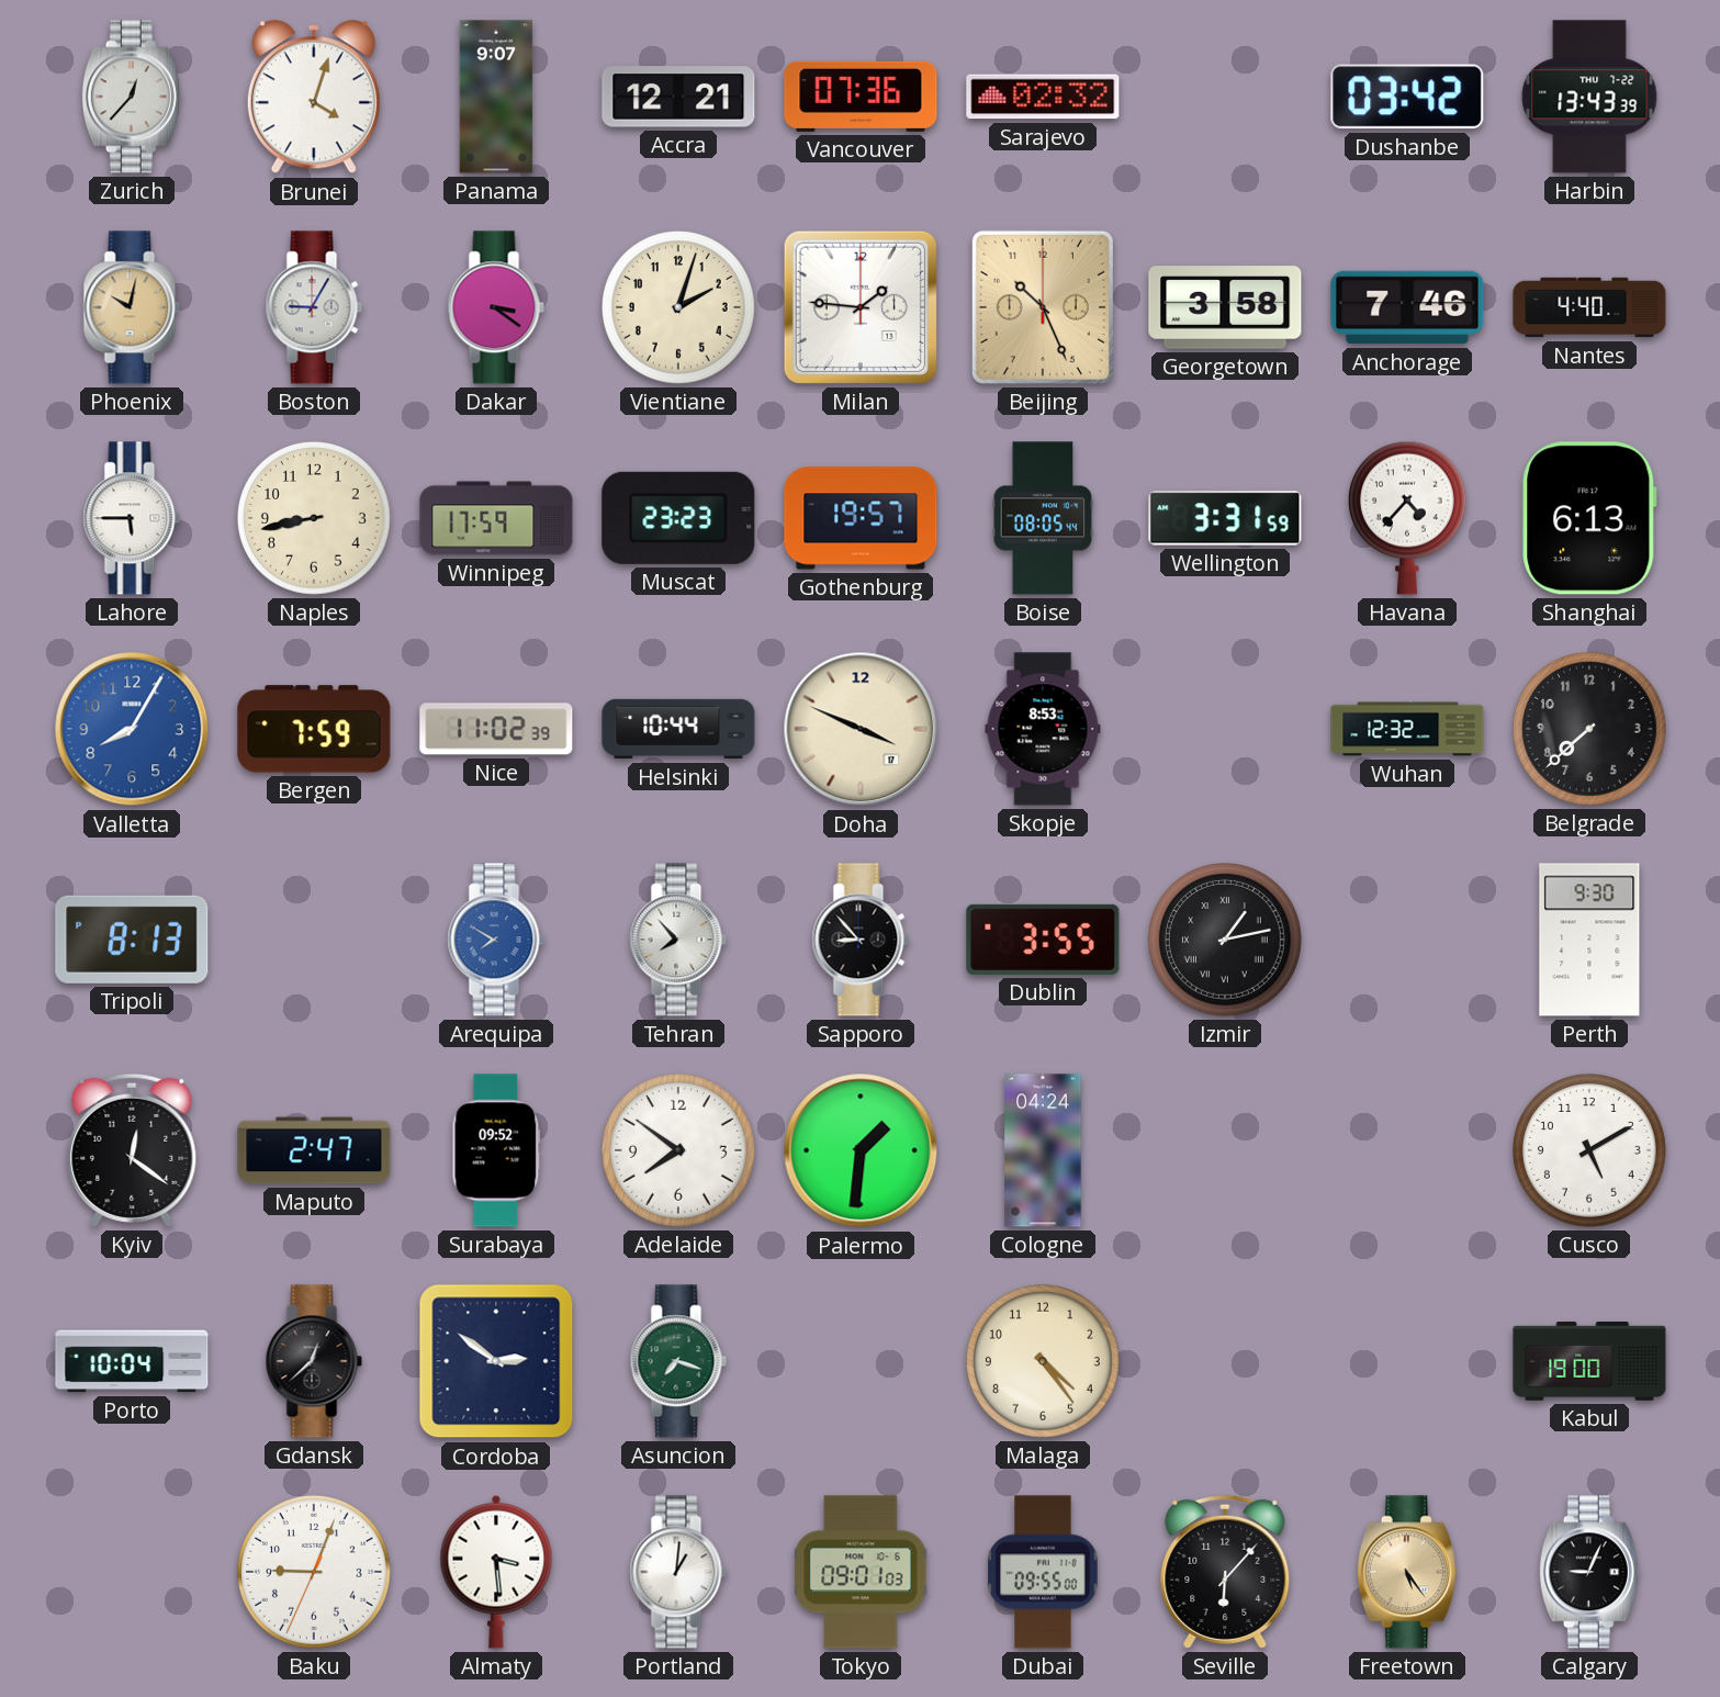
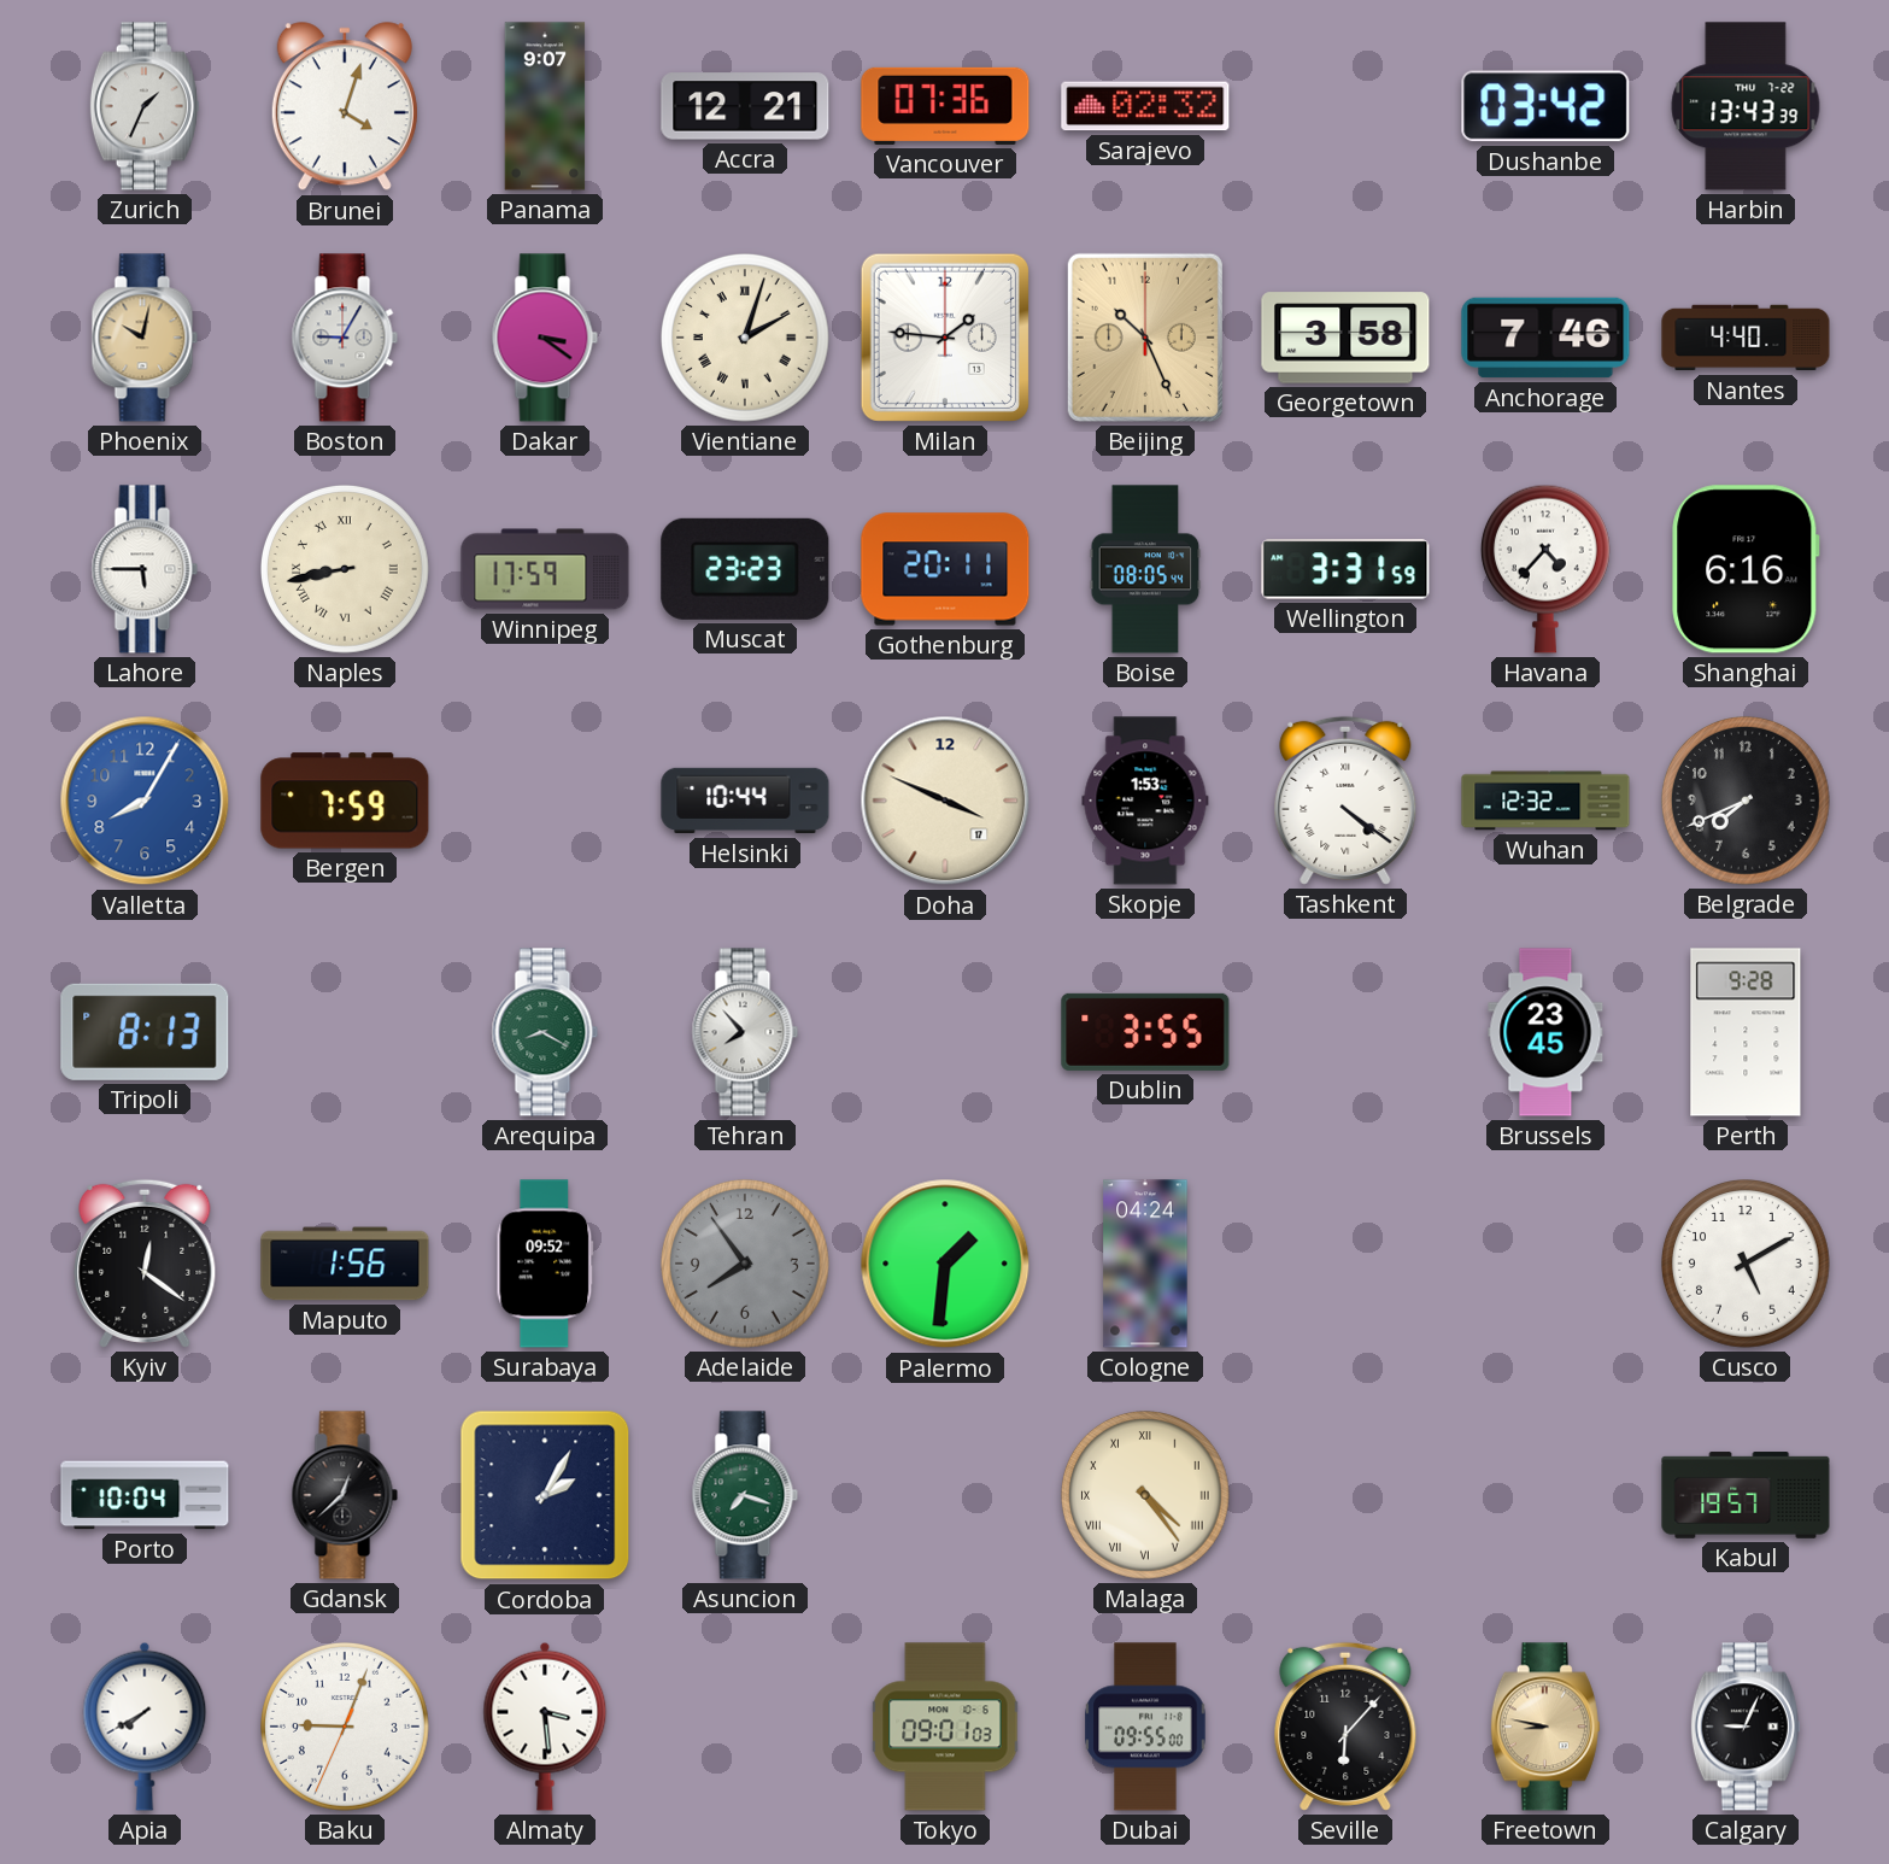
Zurich: 12:37 -> 1:34
Vientiane numerals: Arabic -> Roman
Naples numerals: Arabic -> Roman
Gothenburg: 19:57 -> 20:11
Shanghai: 6:13 -> 6:16
Nice: 11:02 -> none
Skopje: 8:53 -> 1:53
Tashkent: none -> 4:21
Belgrade: 7:38 -> 7:41
Arequipa: 7:50 -> 8:20
Arequipa dial: blue -> green
Sapporo: 8:53 -> none
Izmir: 1:13 -> none
Brussels: none -> 23:45
Perth: 9:30 -> 9:28
Maputo: 2:47 -> 1:56
Adelaide: 7:51 -> 7:54
Adelaide dial: white -> grey
Cordoba: 2:51 -> 2:05
Malaga numerals: Arabic -> Roman
Kabul: 19:00 -> 19:57
Apia: none -> 7:40
Portland: 1:01 -> none
Freetown: 5:24 -> 8:47
